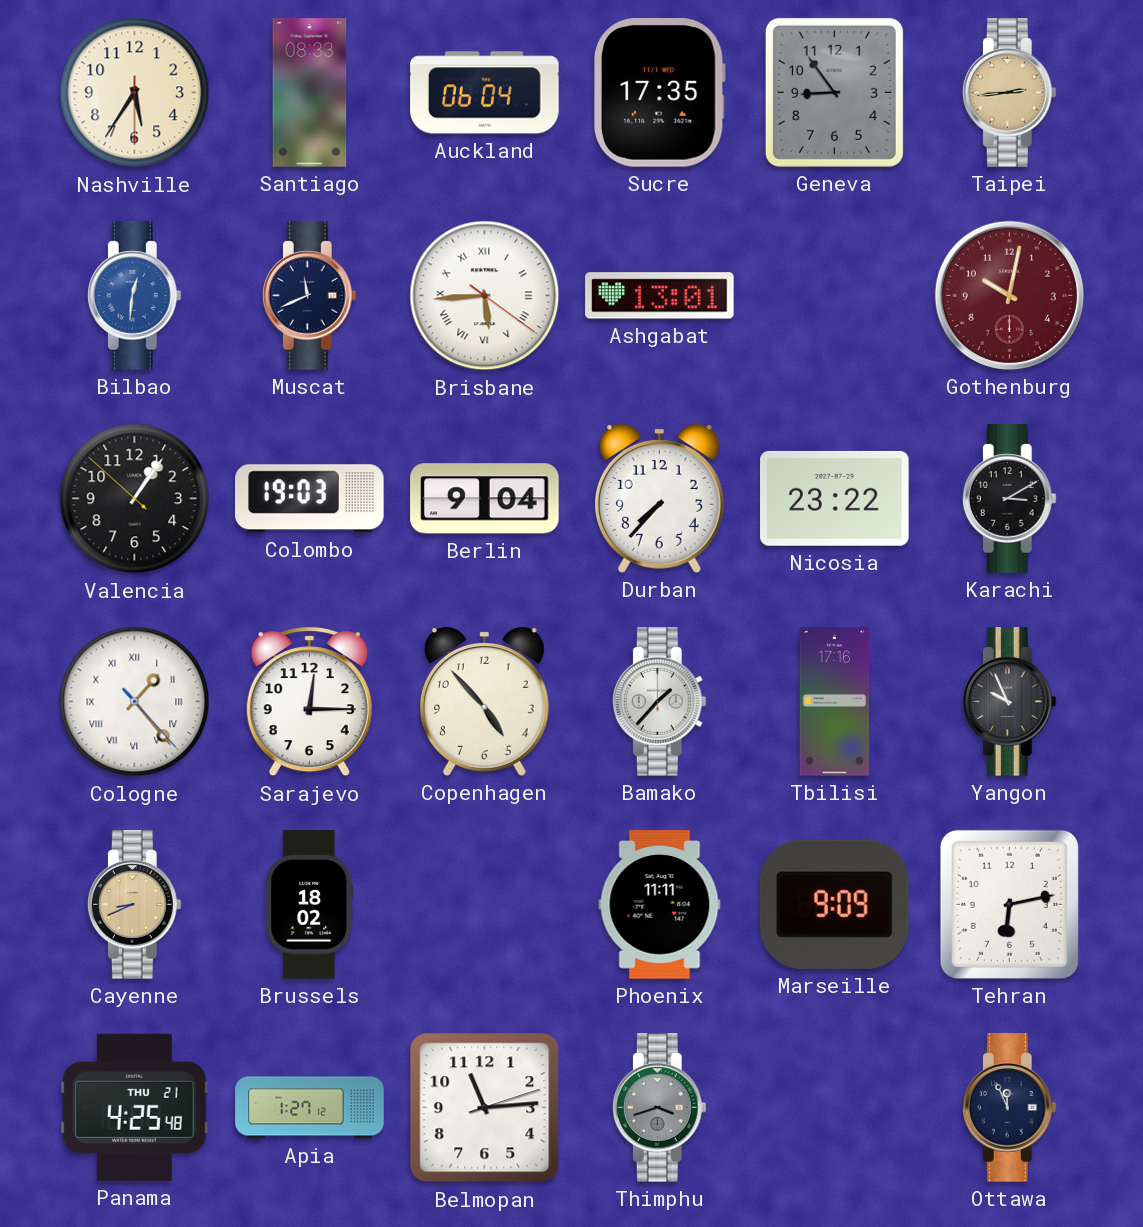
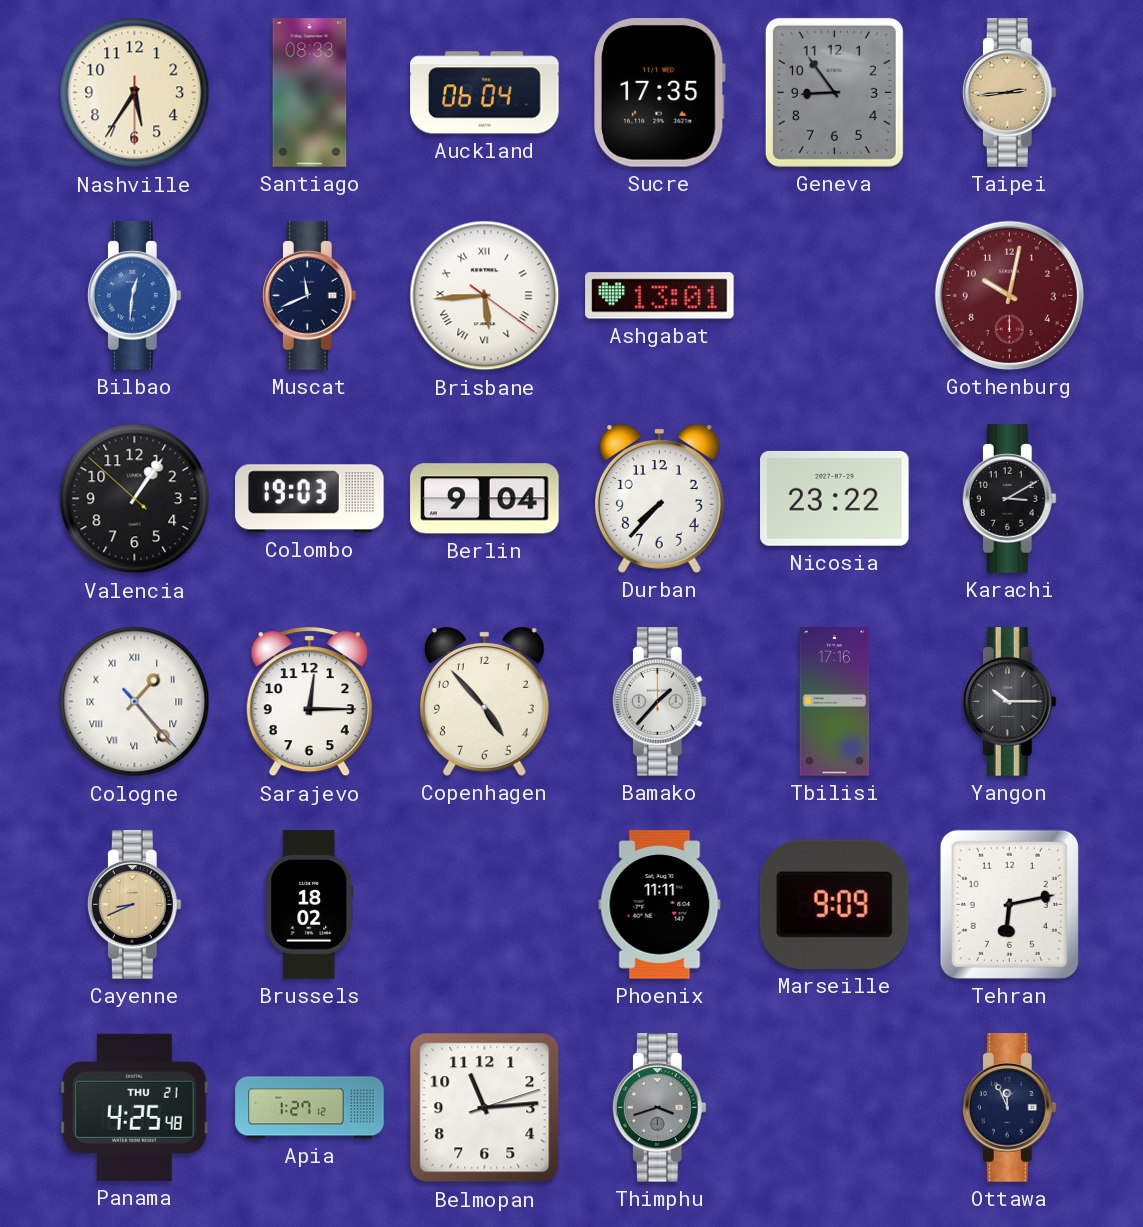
Yangon: 9:56 -> 10:15
